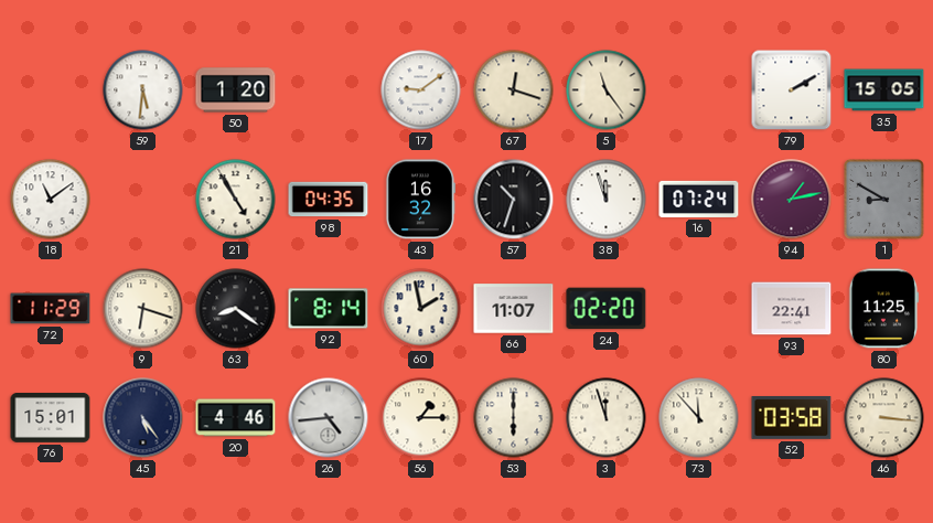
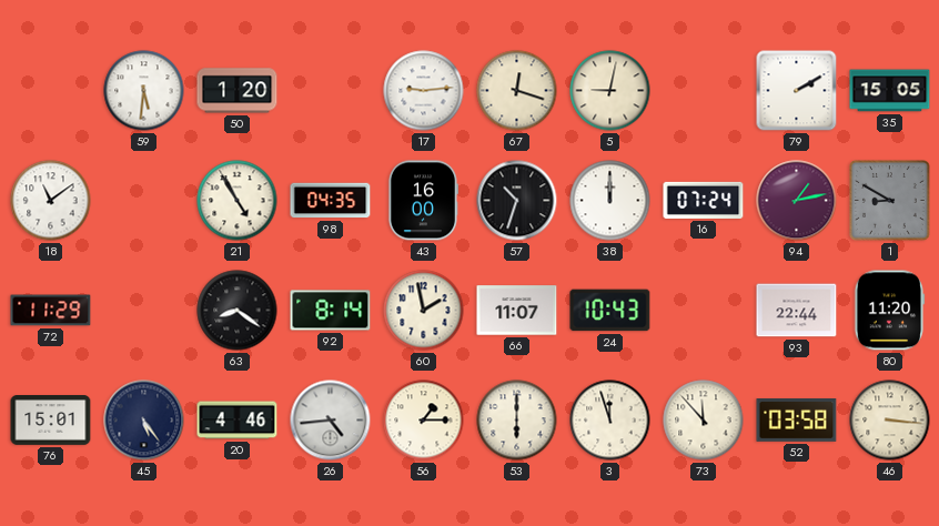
17: 9:09 -> 9:14
5: 11:24 -> 9:02
43: 16:32 -> 16:00
38: 11:57 -> 12:00
9: 6:18 -> none
24: 02:20 -> 10:43
93: 22:41 -> 22:44
80: 11:25 -> 11:20
